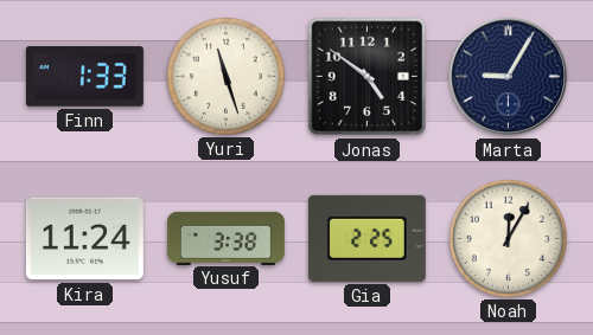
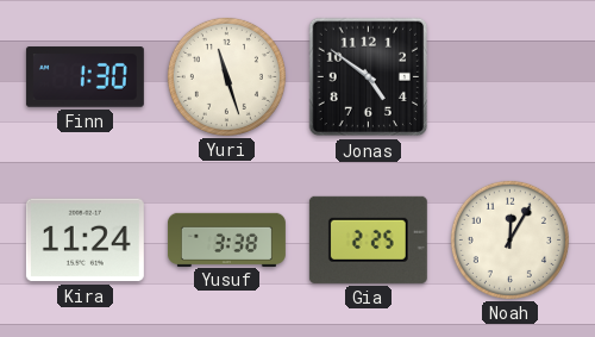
Finn: 1:33 -> 1:30
Marta: 9:05 -> none
